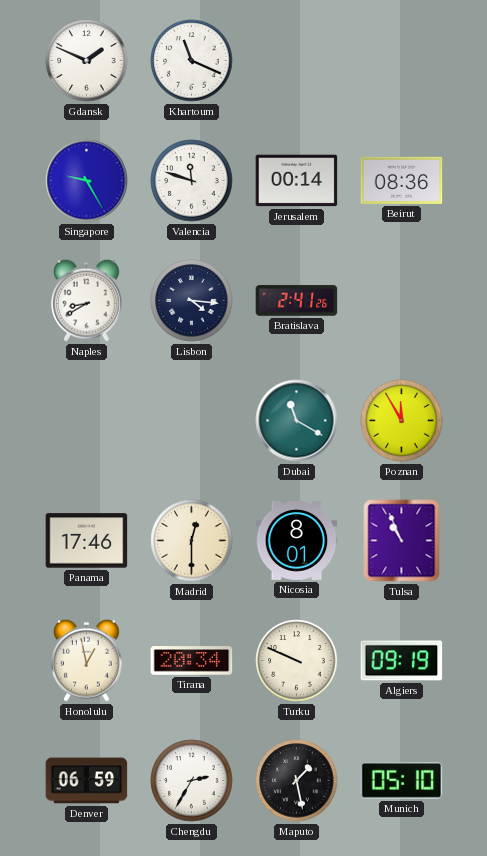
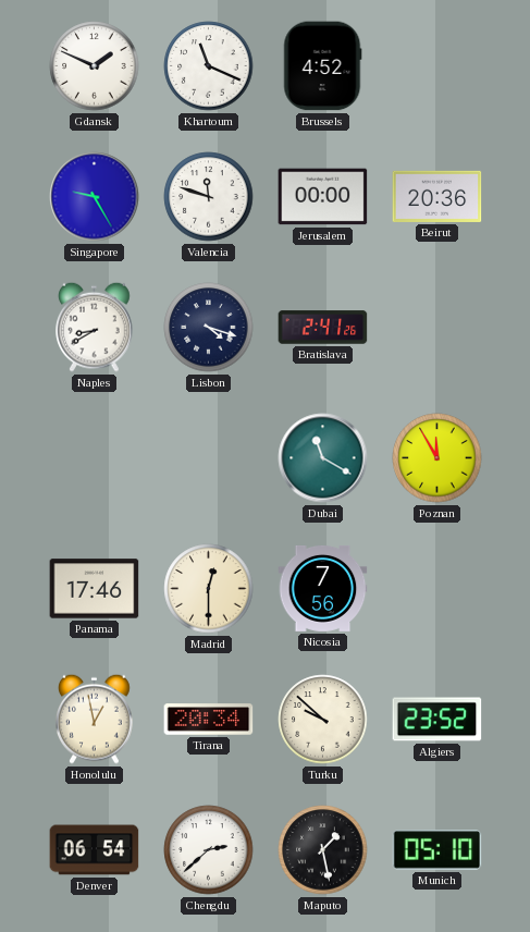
Brussels: none -> 4:52
Jerusalem: 00:14 -> 00:00
Beirut: 08:36 -> 20:36
Lisbon: 4:16 -> 4:18
Nicosia: 8:01 -> 7:56
Tulsa: 10:56 -> none
Turku: 9:49 -> 9:52
Algiers: 09:19 -> 23:52
Denver: 06:59 -> 06:54
Chengdu: 2:35 -> 2:38
